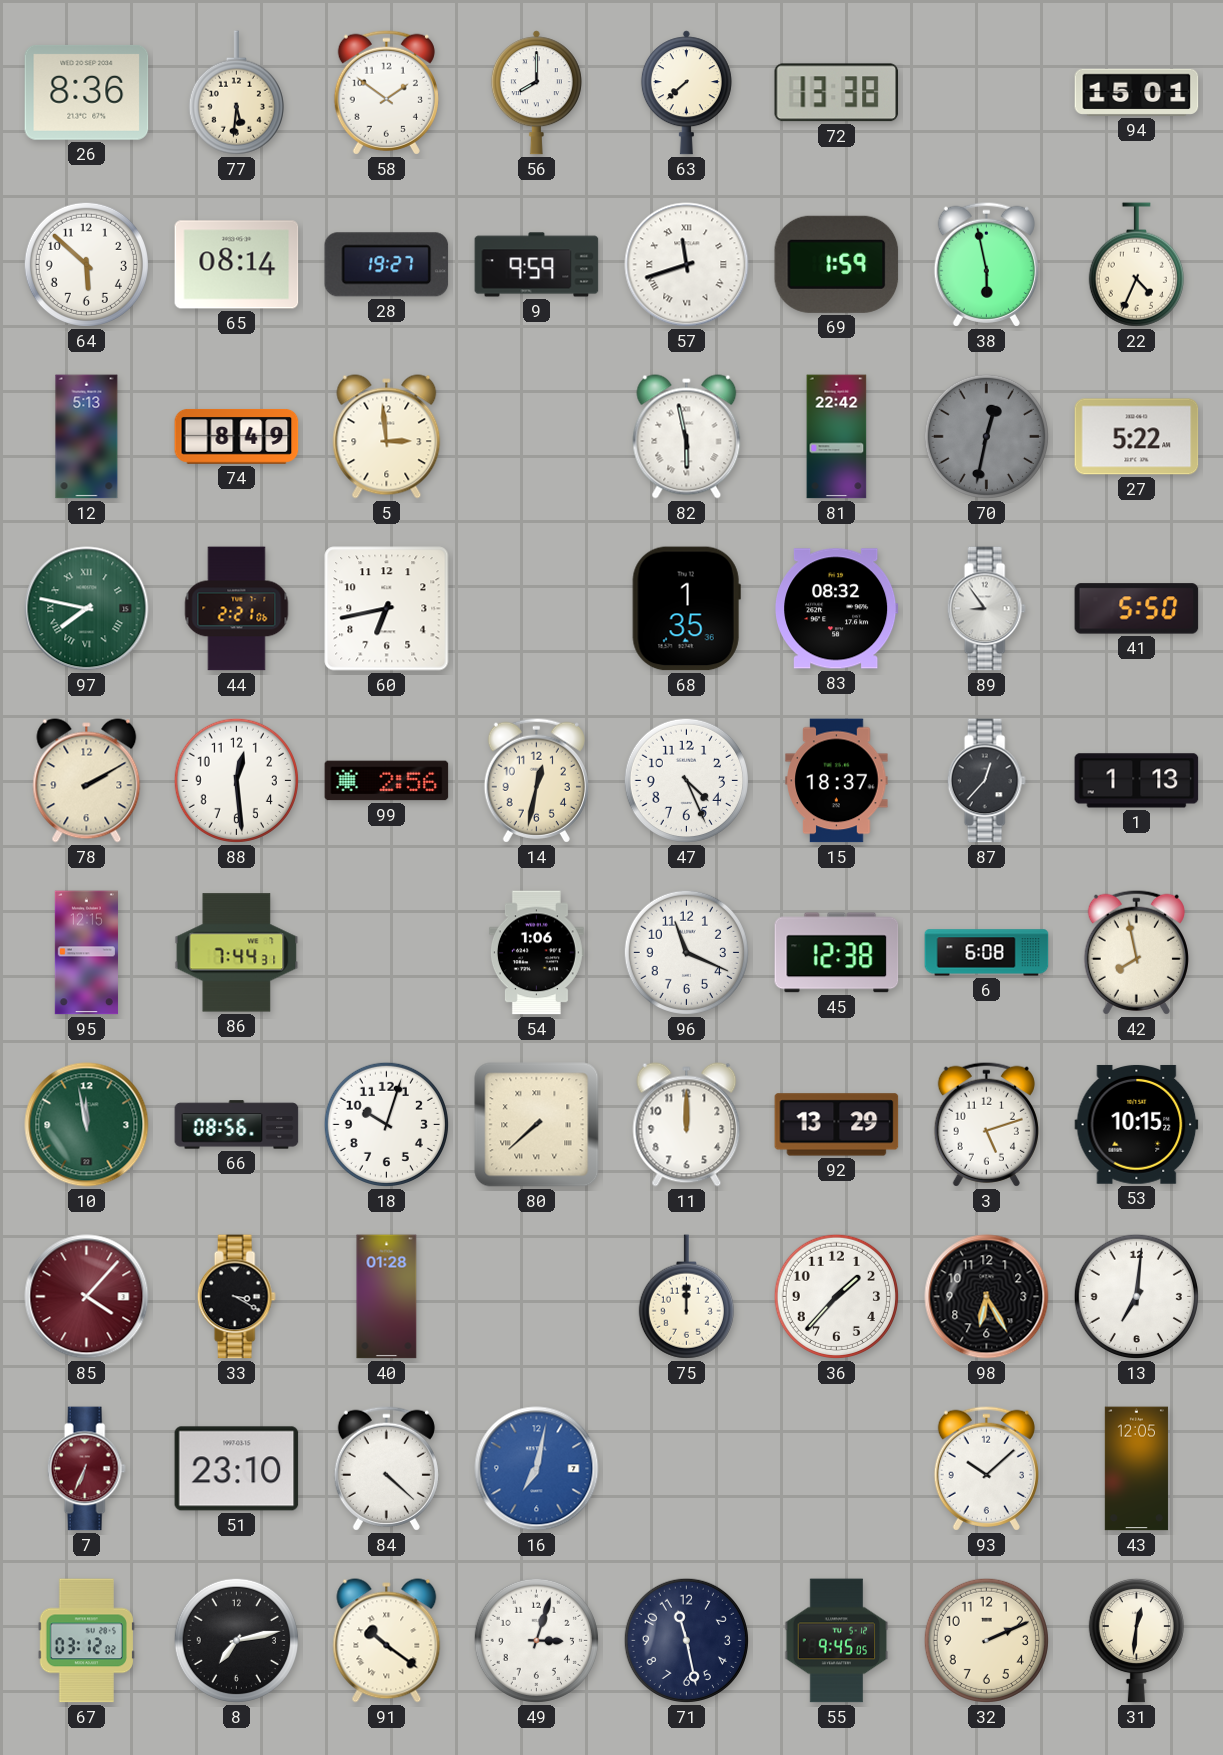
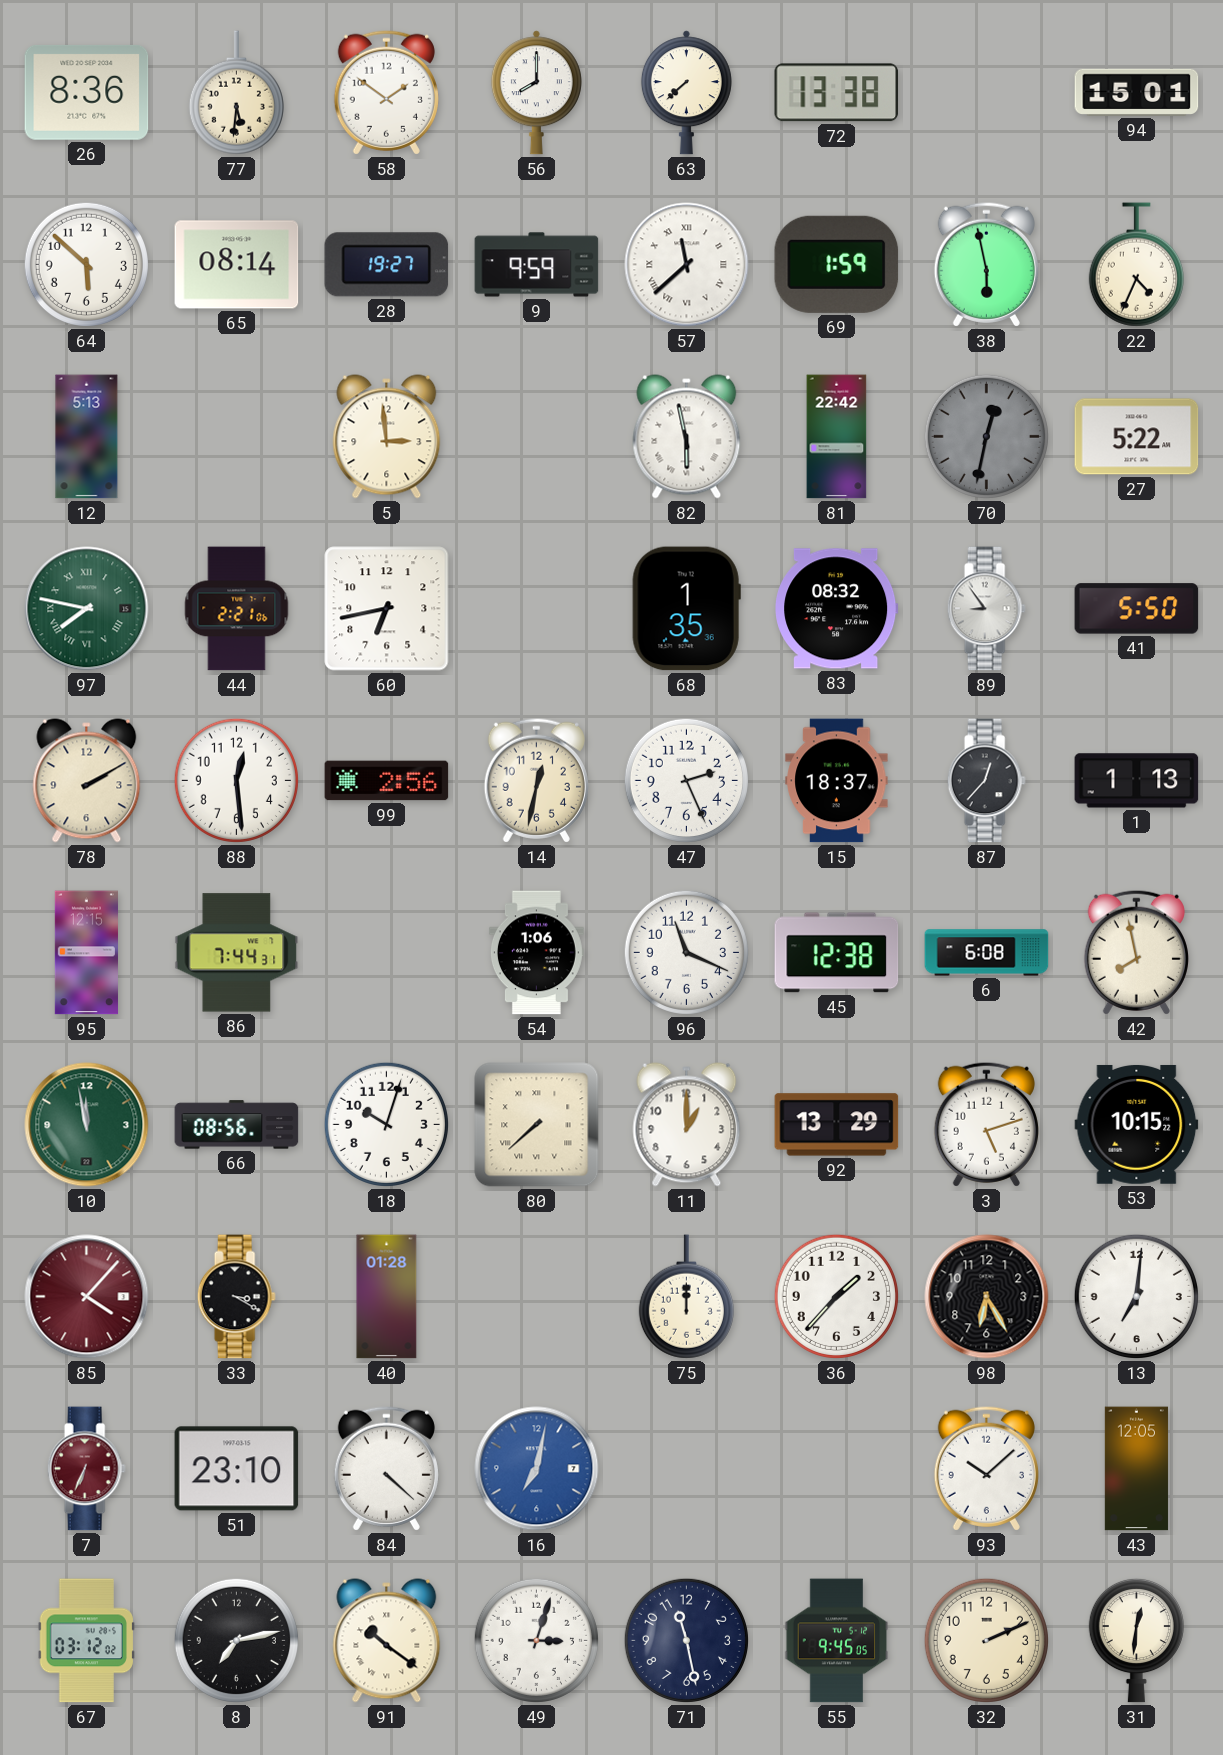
57: 11:42 -> 11:38
74: 8:49 -> none
47: 4:26 -> 2:26
11: 12:00 -> 1:00
